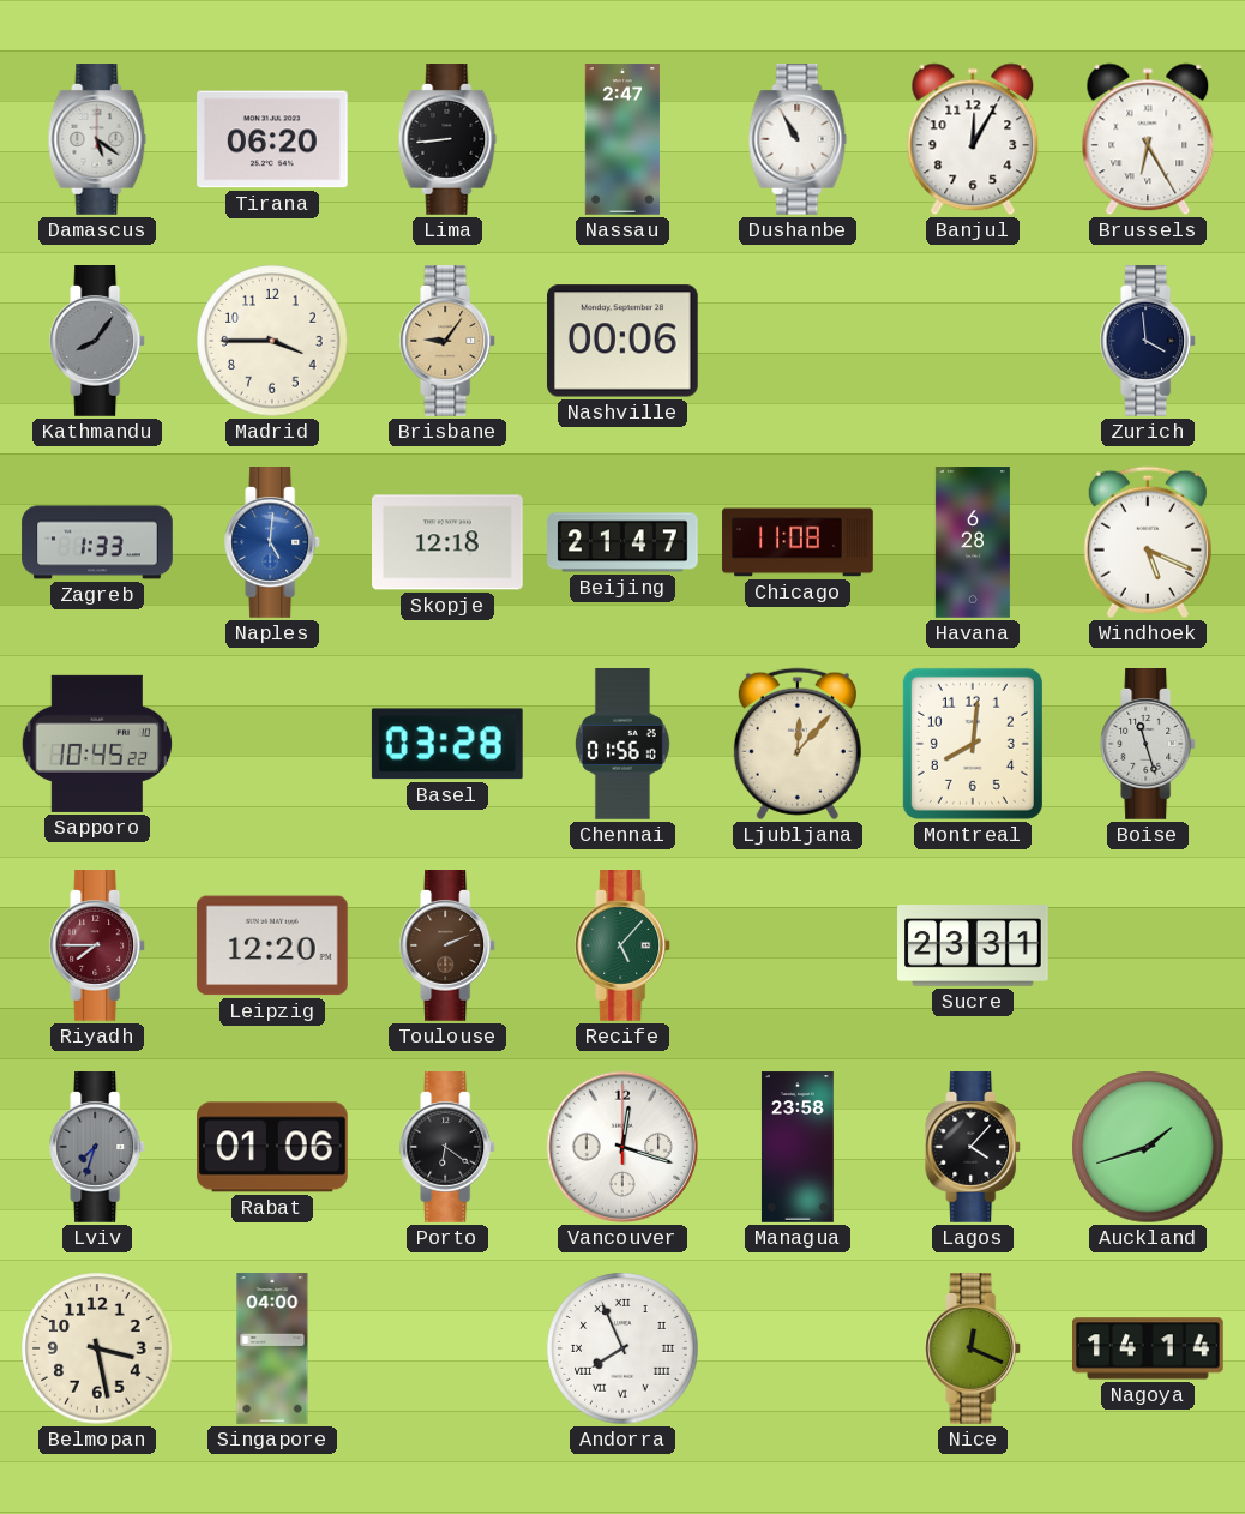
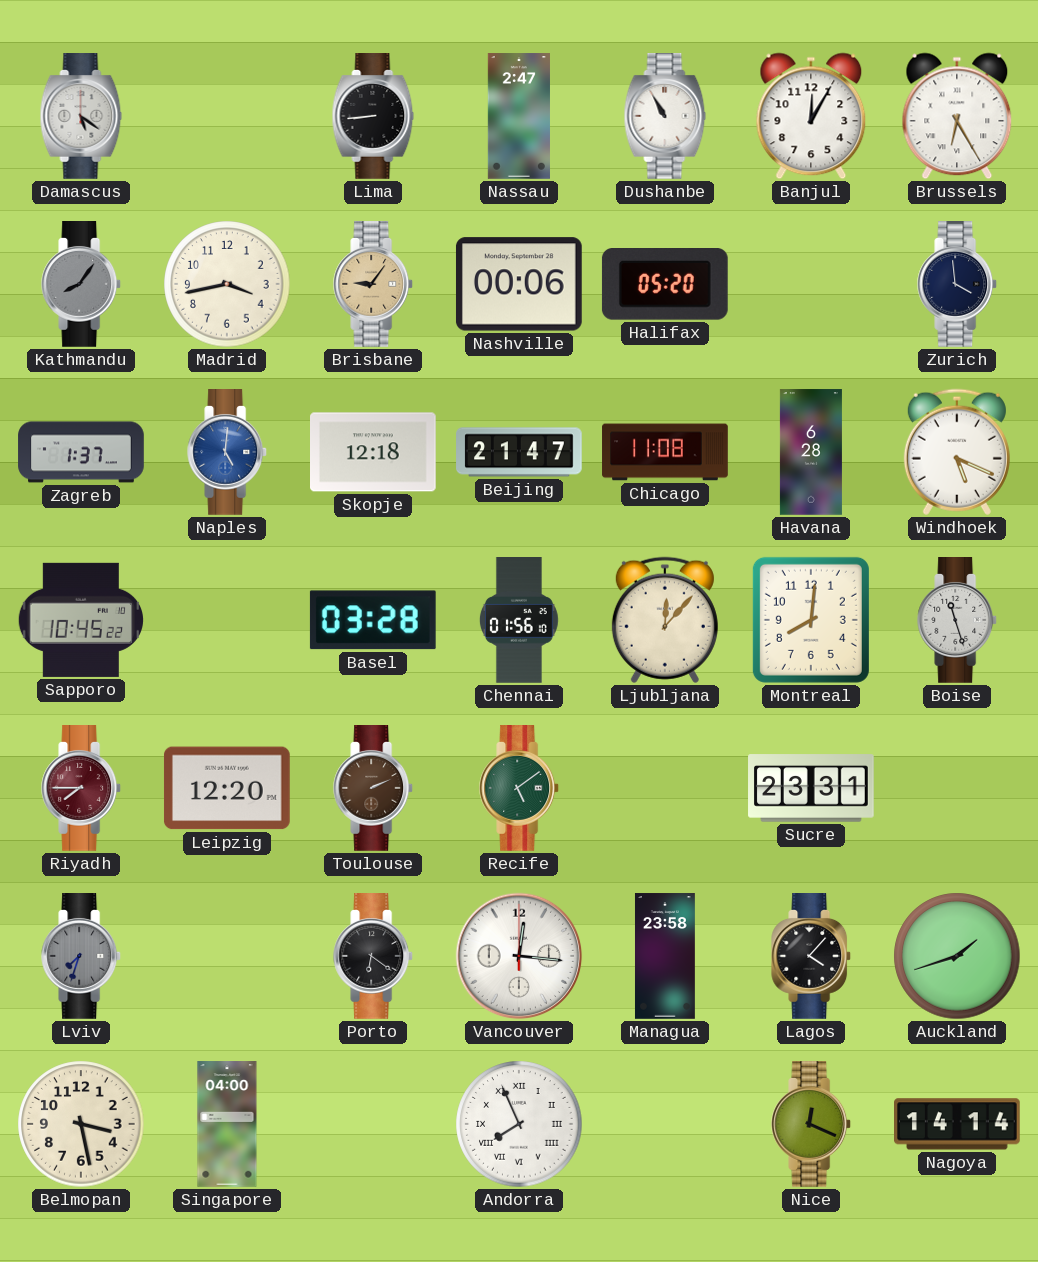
Tirana: 06:20 -> none
Madrid: 3:45 -> 3:43
Halifax: none -> 05:20
Zagreb: 1:33 -> 1:37
Recife: 5:07 -> 5:09
Rabat: 01:06 -> none
Vancouver: 12:18 -> 12:16
